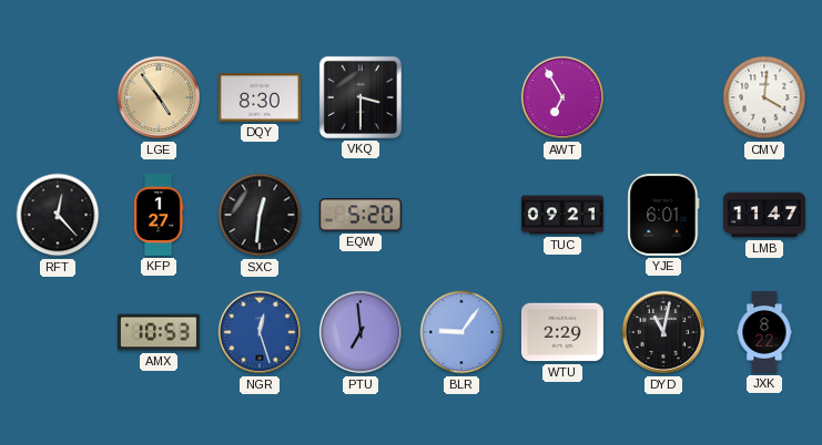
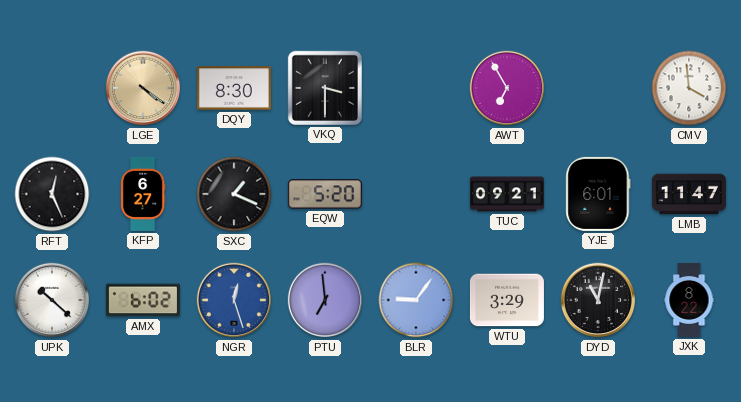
LGE: 4:54 -> 4:21
CMV: 4:01 -> 3:59
RFT: 12:23 -> 12:26
KFP: 1:27 -> 6:27
SXC: 12:31 -> 1:19
UPK: none -> 10:22
AMX: 10:53 -> 6:02
WTU: 2:29 -> 3:29
